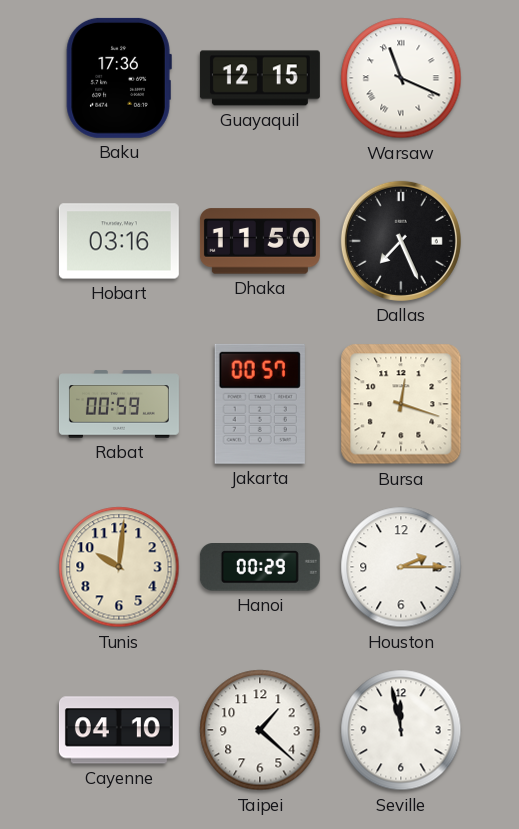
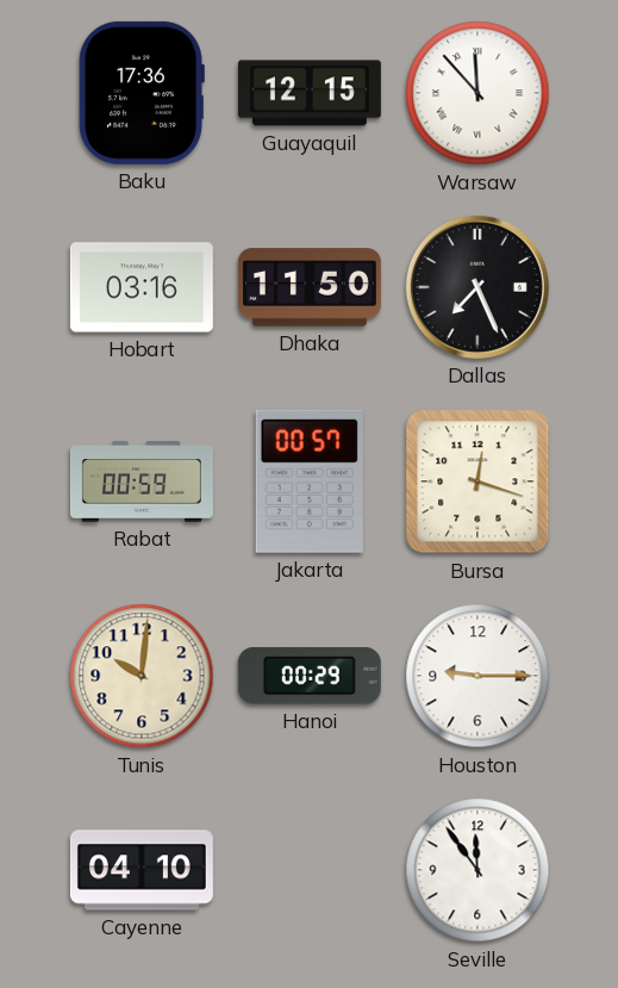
Warsaw: 11:19 -> 11:53
Houston: 2:15 -> 9:15
Taipei: 1:22 -> none
Seville: 11:58 -> 11:54
